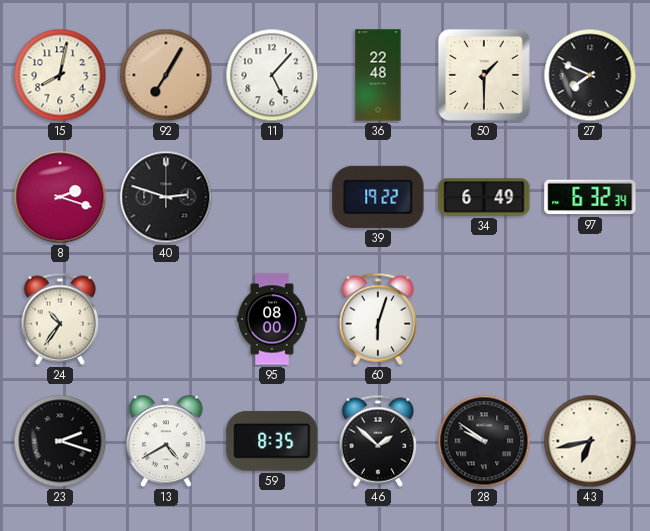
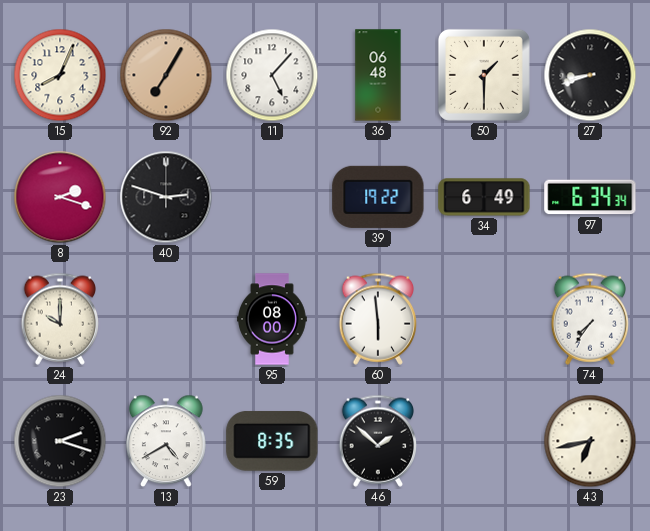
15: 8:02 -> 8:04
36: 22:48 -> 06:48
27: 7:49 -> 8:42
97: 6:32 -> 6:34
24: 10:36 -> 10:00
60: 6:03 -> 5:59
74: none -> 7:36
28: 9:51 -> none
